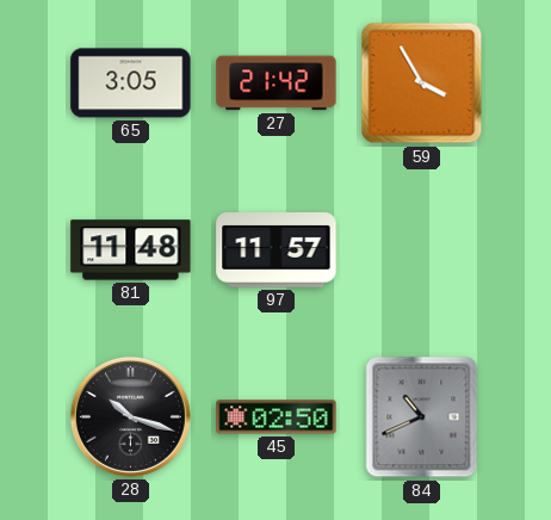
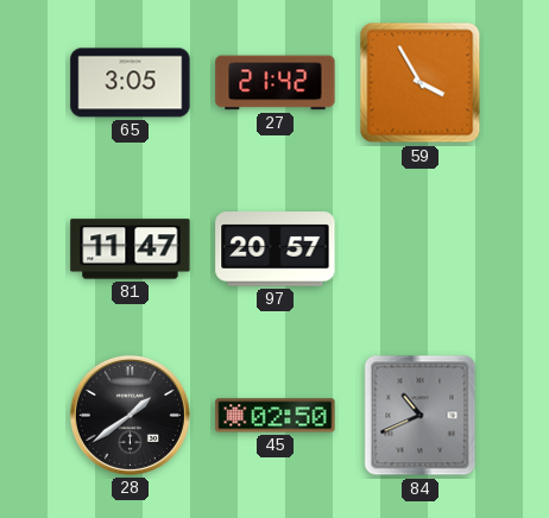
81: 11:48 -> 11:47
97: 11:57 -> 20:57
28: 10:18 -> 1:39
